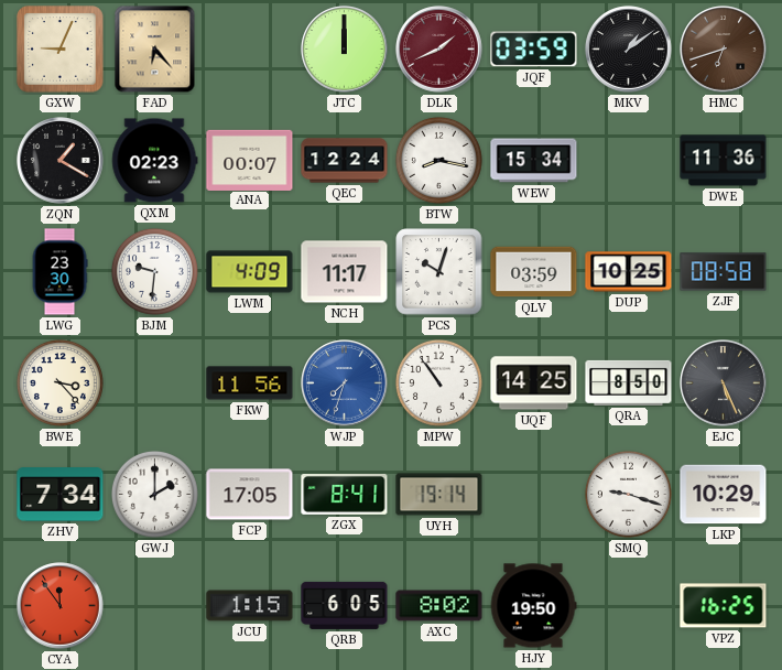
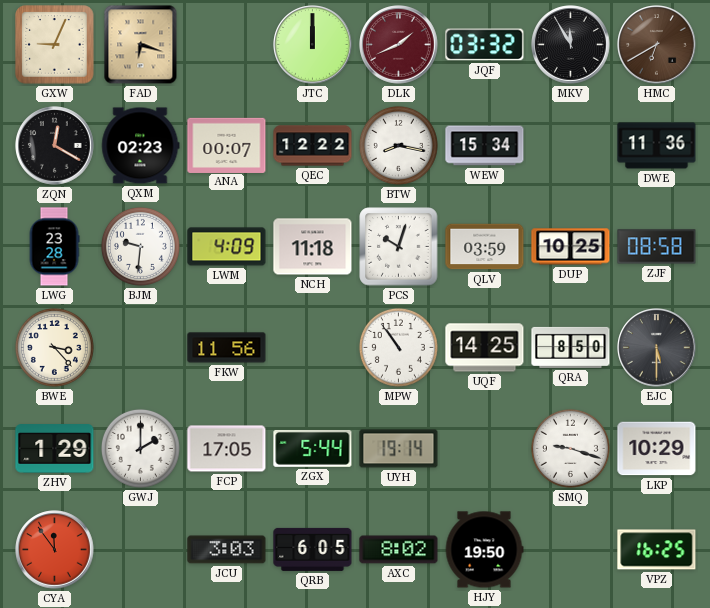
FAD: 6:23 -> 6:18
JQF: 03:59 -> 03:32
MKV: 1:09 -> 11:55
HMC: 6:42 -> 6:40
ZQN: 1:20 -> 12:20
QEC: 12:24 -> 12:22
LWG: 23:30 -> 23:28
NCH: 11:17 -> 11:18
WJP: 7:33 -> none
EJC: 5:26 -> 5:30
ZHV: 7:34 -> 1:29
ZGX: 8:41 -> 5:44
JCU: 1:15 -> 3:03
